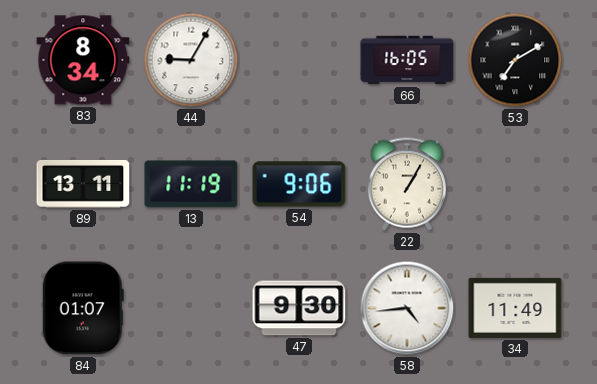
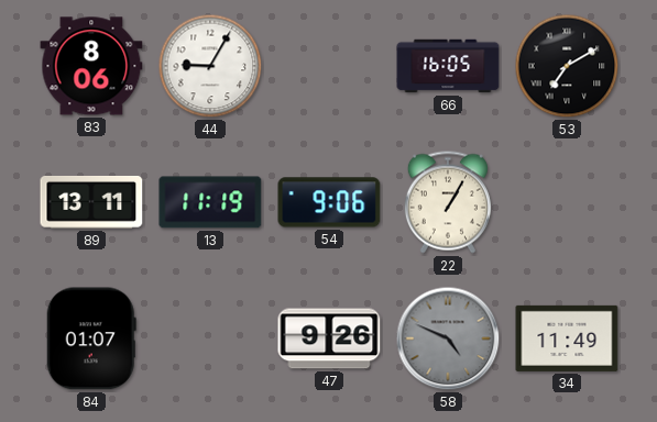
83: 8:34 -> 8:06
47: 9:30 -> 9:26
58: 4:44 -> 4:49
58 dial: white -> grey
